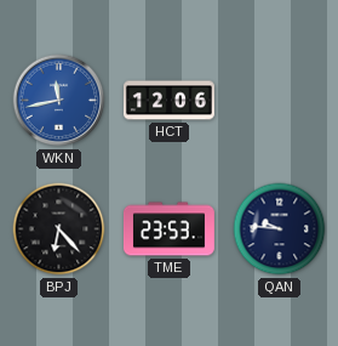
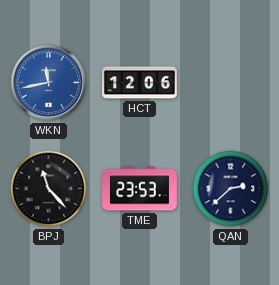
BPJ: 6:23 -> 11:23
QAN: 9:46 -> 2:38
